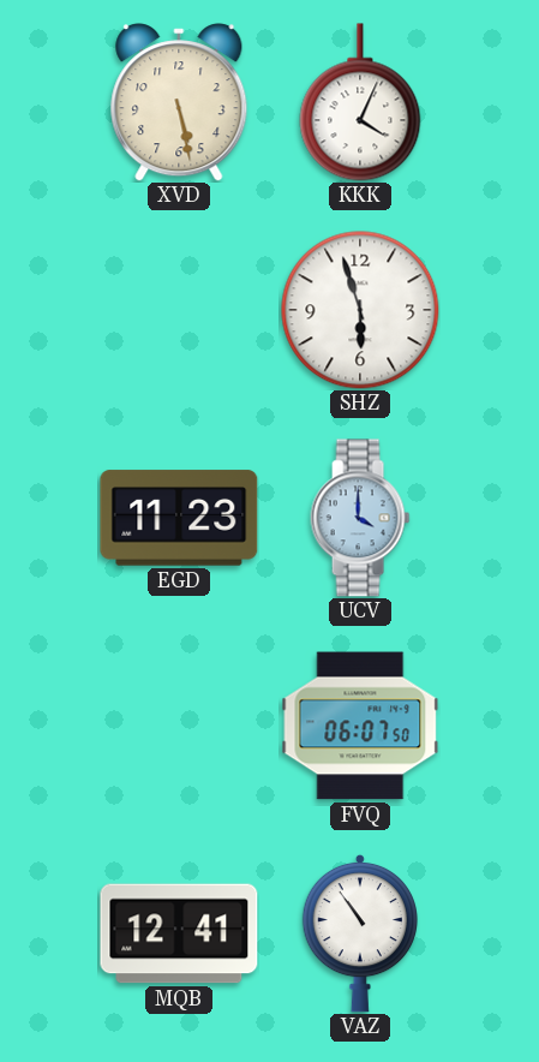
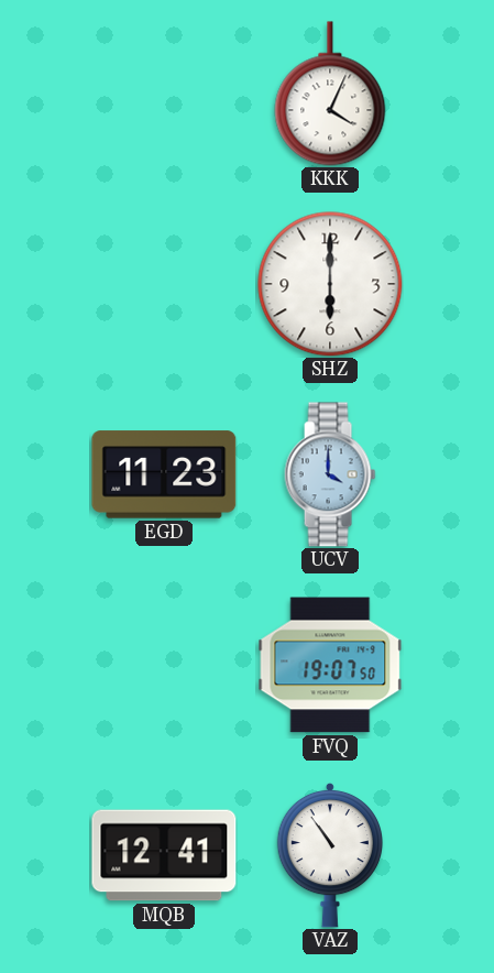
XVD: 5:28 -> none
SHZ: 5:57 -> 6:00
FVQ: 06:07 -> 19:07
